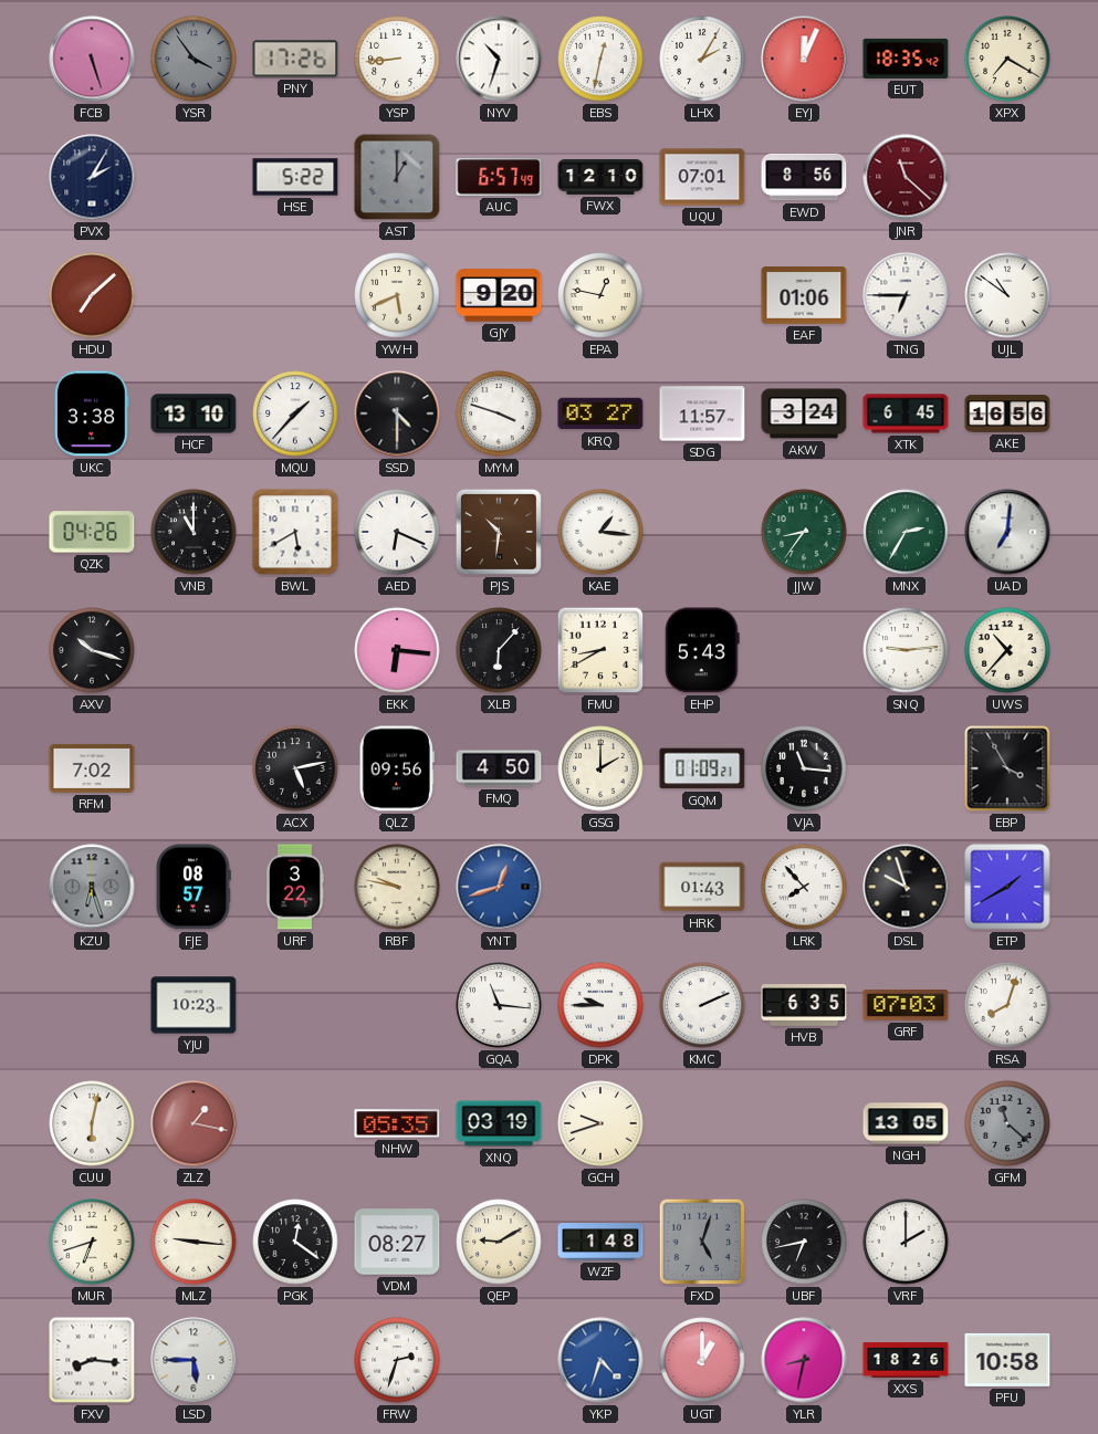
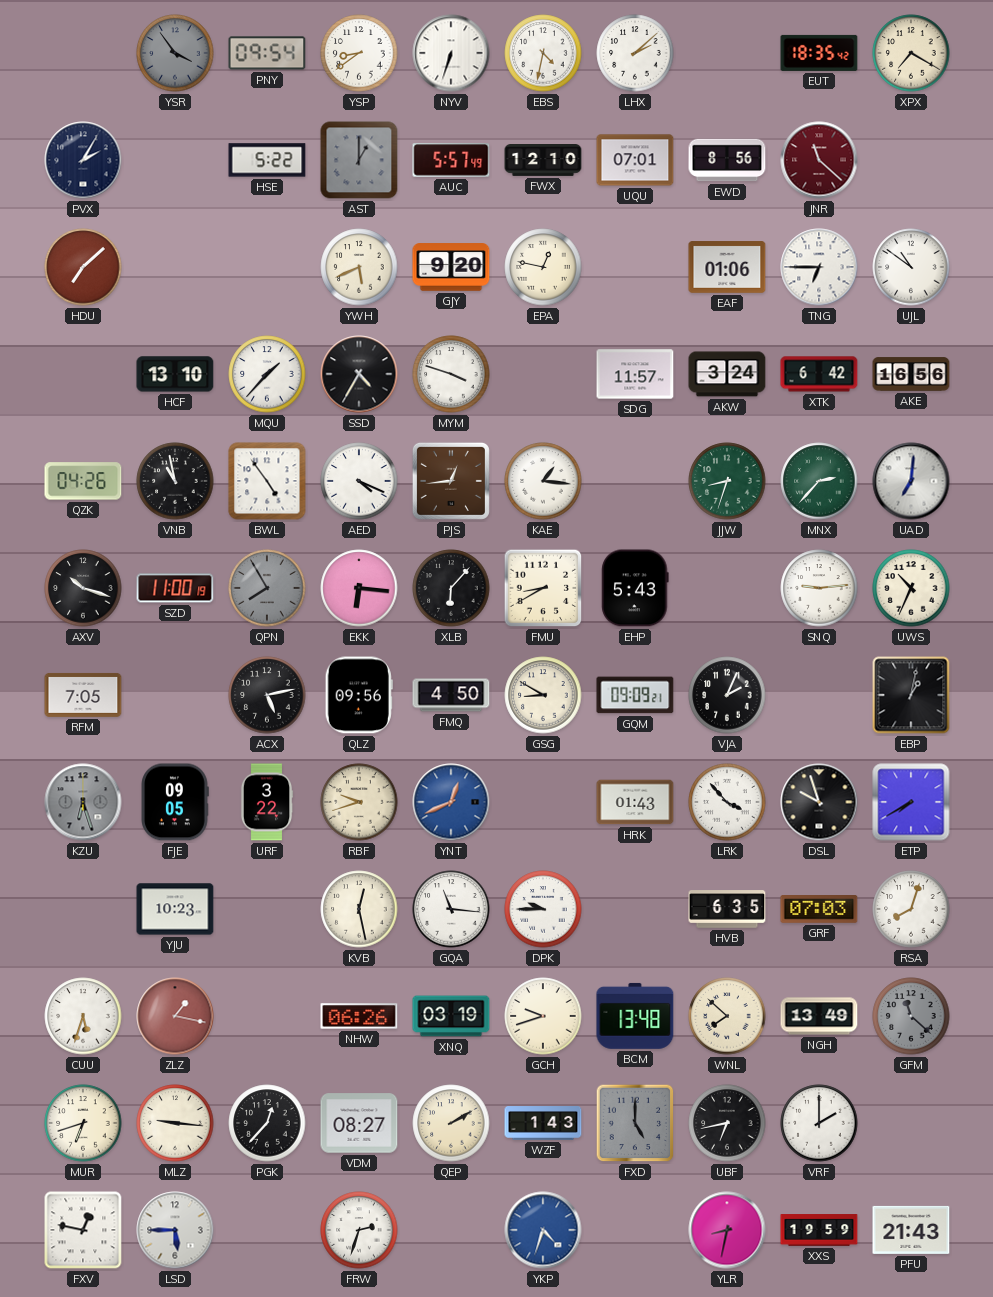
FCB: 5:27 -> none
PNY: 17:26 -> 09:54
YSP: 8:44 -> 8:39
NYV: 10:33 -> 6:33
EBS: 12:32 -> 4:32
LHX: 2:05 -> 2:08
EYJ: 12:04 -> none
AUC: 6:57 -> 5:57
UKC: 3:38 -> none
SSD: 4:30 -> 4:35
KRQ: 03:27 -> none
XTK: 6:45 -> 6:42
VNB: 11:00 -> 10:58
BWL: 5:40 -> 4:54
AED: 6:19 -> 4:19
PJS: 10:31 -> 12:44
JJW: 8:36 -> 8:33
MNX: 2:35 -> 2:37
SZD: none -> 11:00
QPN: none -> 7:55
UWS: 10:37 -> 10:34
RFM: 7:02 -> 7:05
GSG: 2:00 -> 8:50
GQM: 01:09 -> 09:09
VJA: 11:16 -> 2:04
EBP: 3:55 -> 1:02
FJE: 08:57 -> 09:05
RBF: 9:47 -> 9:42
YNT: 12:42 -> 12:41
LRK: 7:53 -> 3:53
ETP: 1:40 -> 7:40
KVB: none -> 12:28
KMC: 2:11 -> none
CUU: 6:02 -> 5:33
NHW: 05:35 -> 06:26
BCM: none -> 13:48
WNL: none -> 7:52
NGH: 13:05 -> 13:49
PGK: 12:21 -> 12:37
QEP: 9:10 -> 2:10
WZF: 1:48 -> 1:43
FXD: 5:03 -> 5:00
FXV: 8:16 -> 12:47
UGT: 1:00 -> none
XXS: 18:26 -> 19:59
PFU: 10:58 -> 21:43
